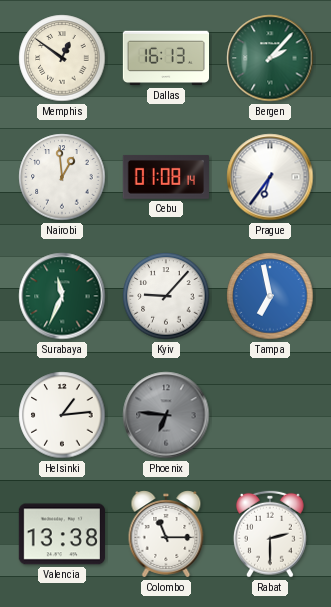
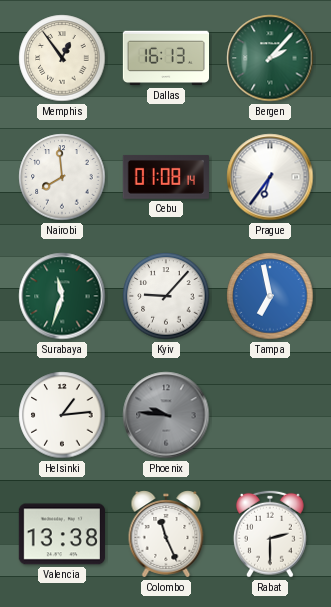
Memphis: 12:51 -> 12:54
Nairobi: 12:59 -> 7:59
Surabaya: 11:34 -> 11:33
Phoenix: 6:46 -> 9:46
Colombo: 11:15 -> 11:26
